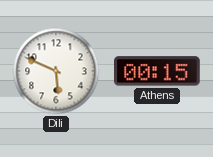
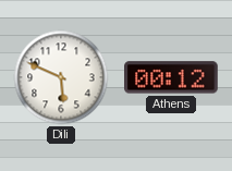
Athens: 00:15 -> 00:12
